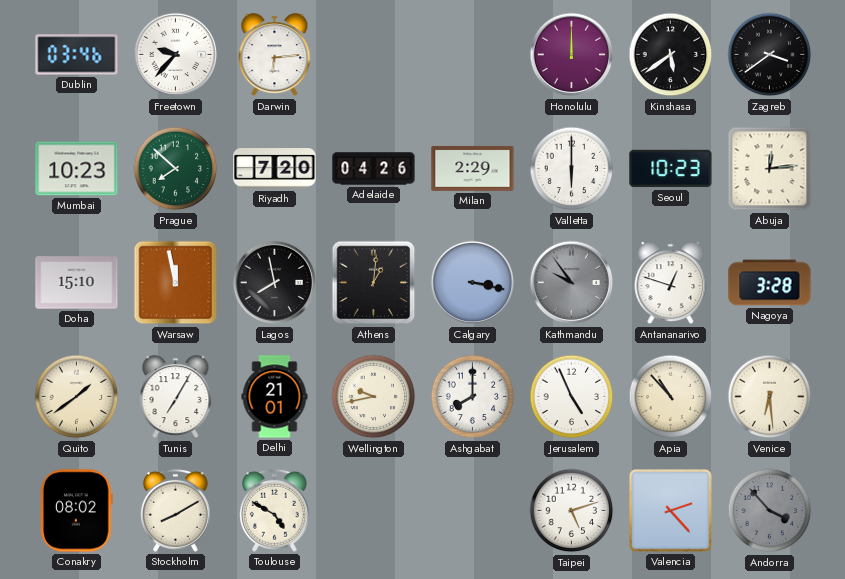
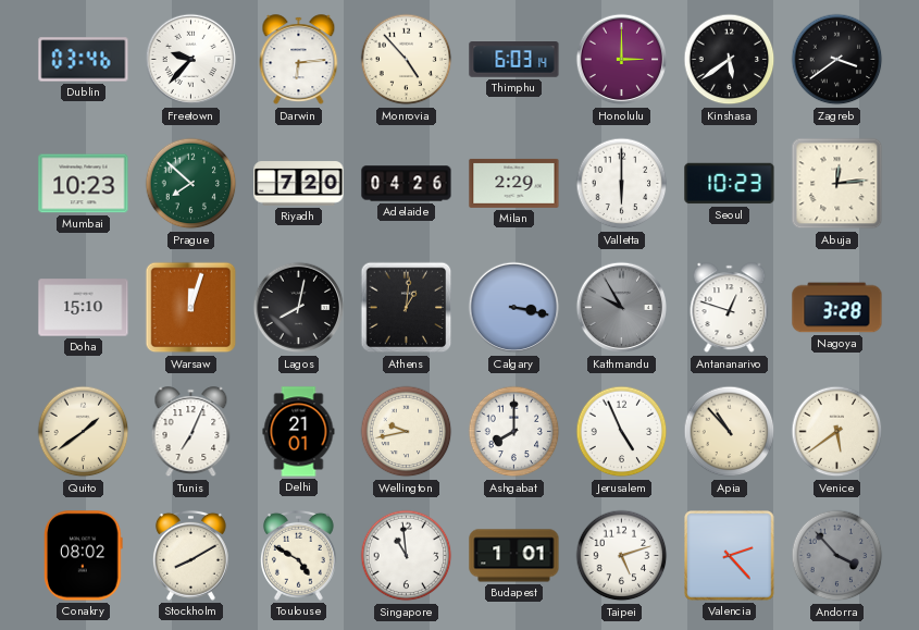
Monrovia: none -> 4:53
Thimphu: none -> 6:03
Honolulu: 12:00 -> 3:00
Warsaw: 11:58 -> 12:03
Lagos: 7:58 -> 8:02
Kathmandu: 9:54 -> 9:55
Tunis: 7:05 -> 7:04
Venice: 6:29 -> 5:39
Singapore: none -> 10:59
Budapest: none -> 1:01
